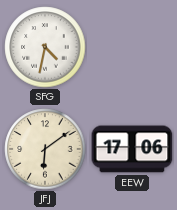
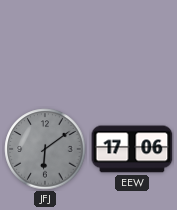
SFG: 4:32 -> none
JFJ dial: cream -> grey
